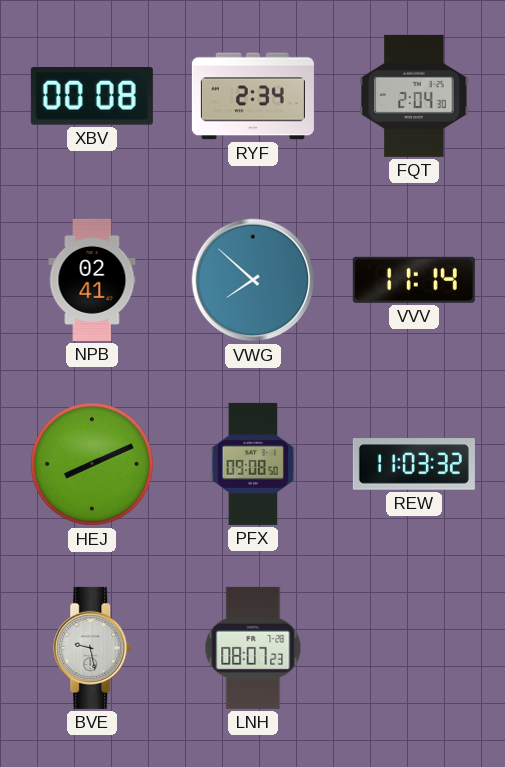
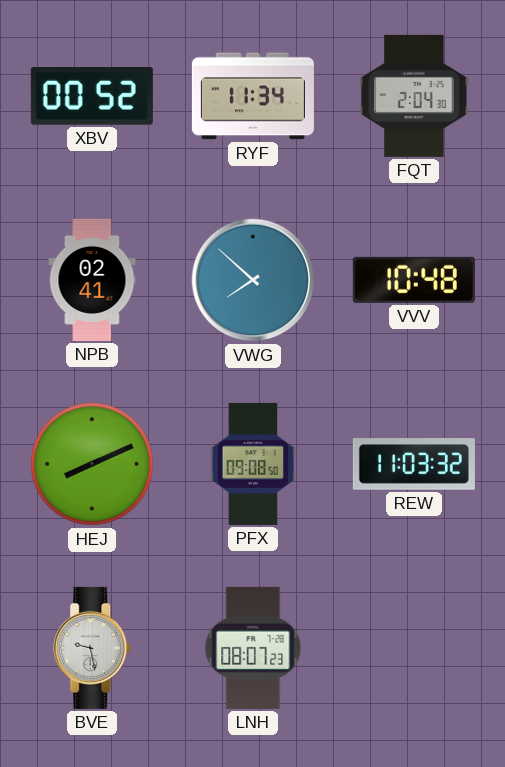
XBV: 00:08 -> 00:52
RYF: 2:34 -> 11:34
VVV: 11:14 -> 10:48
